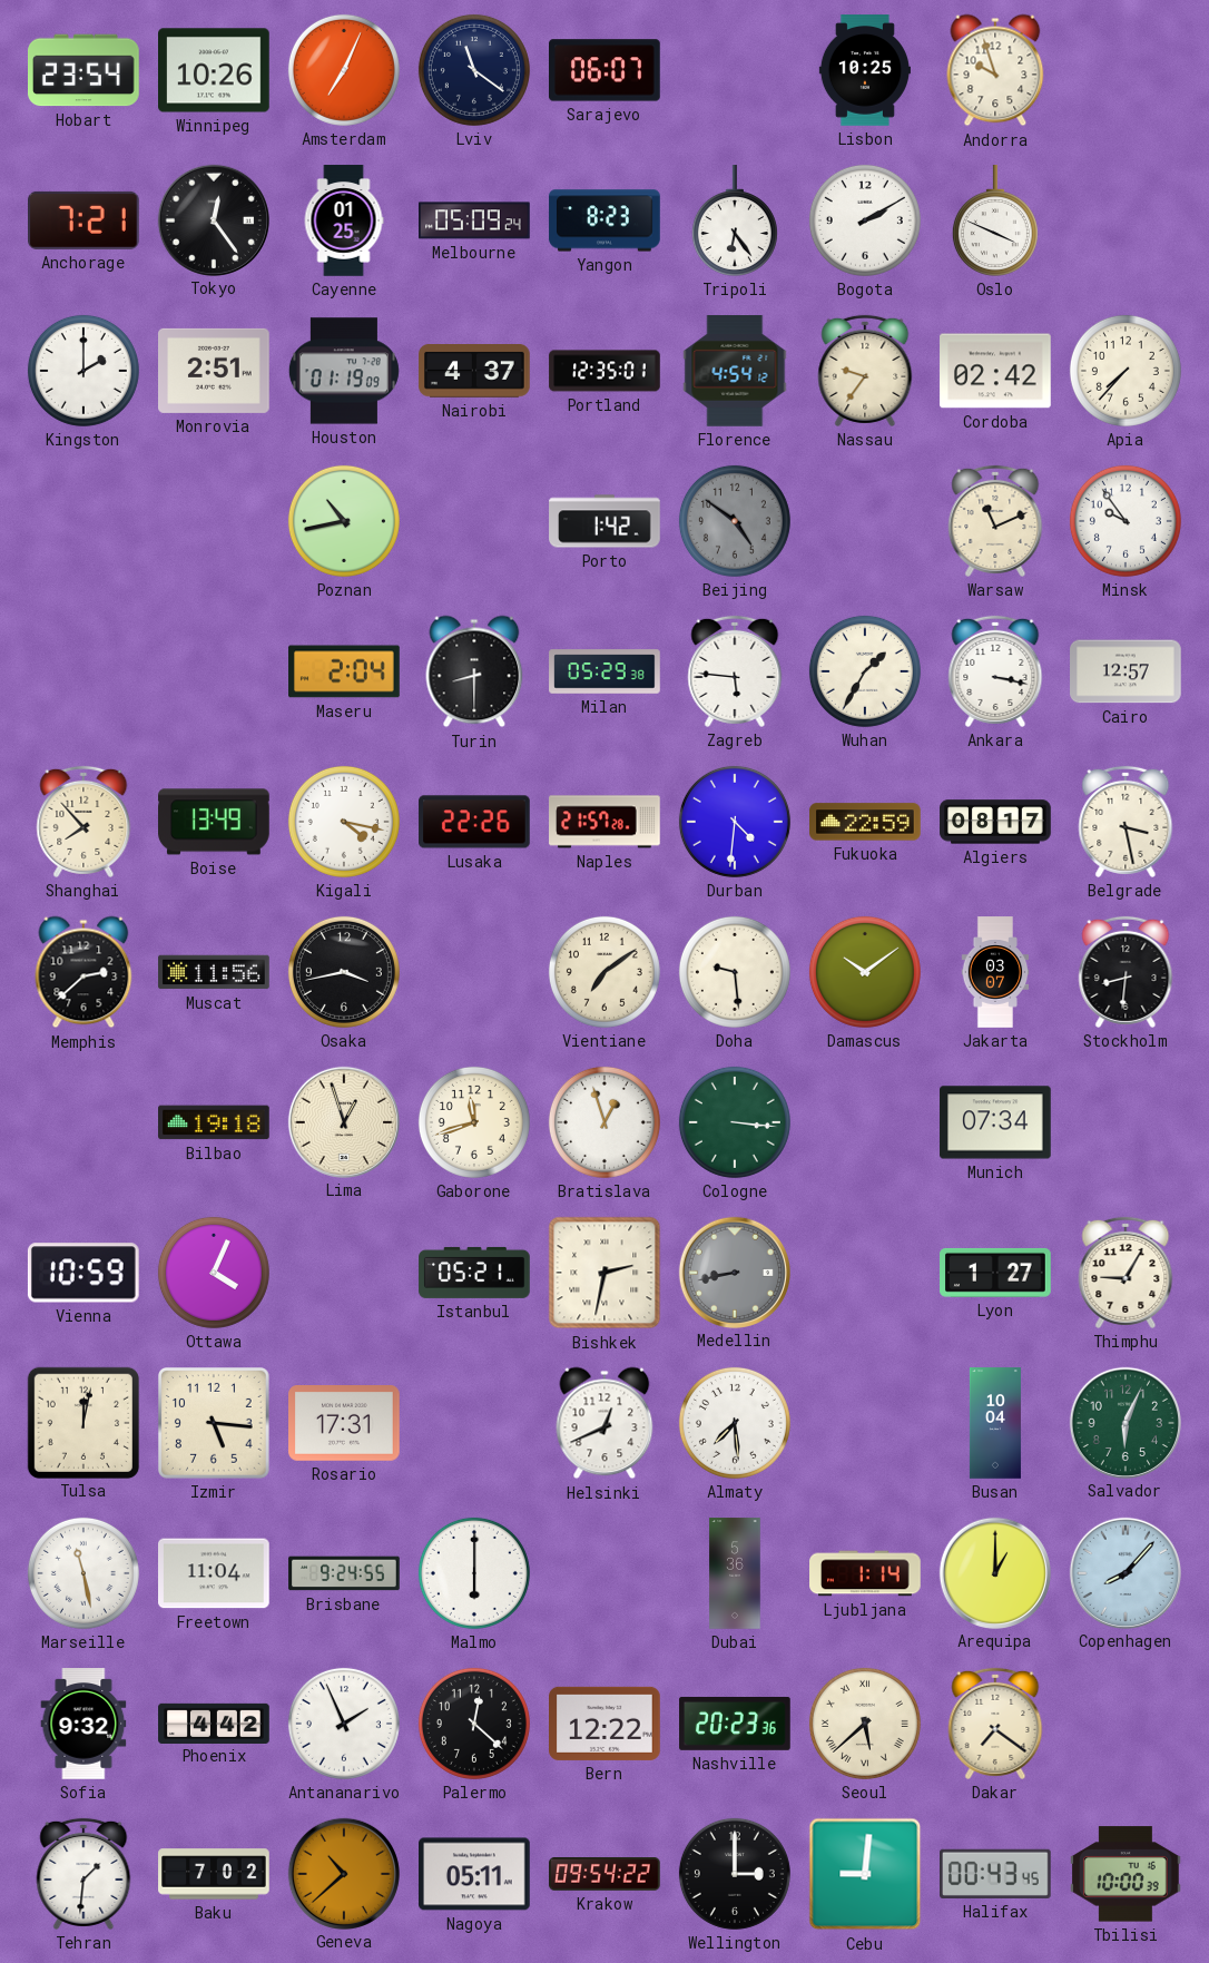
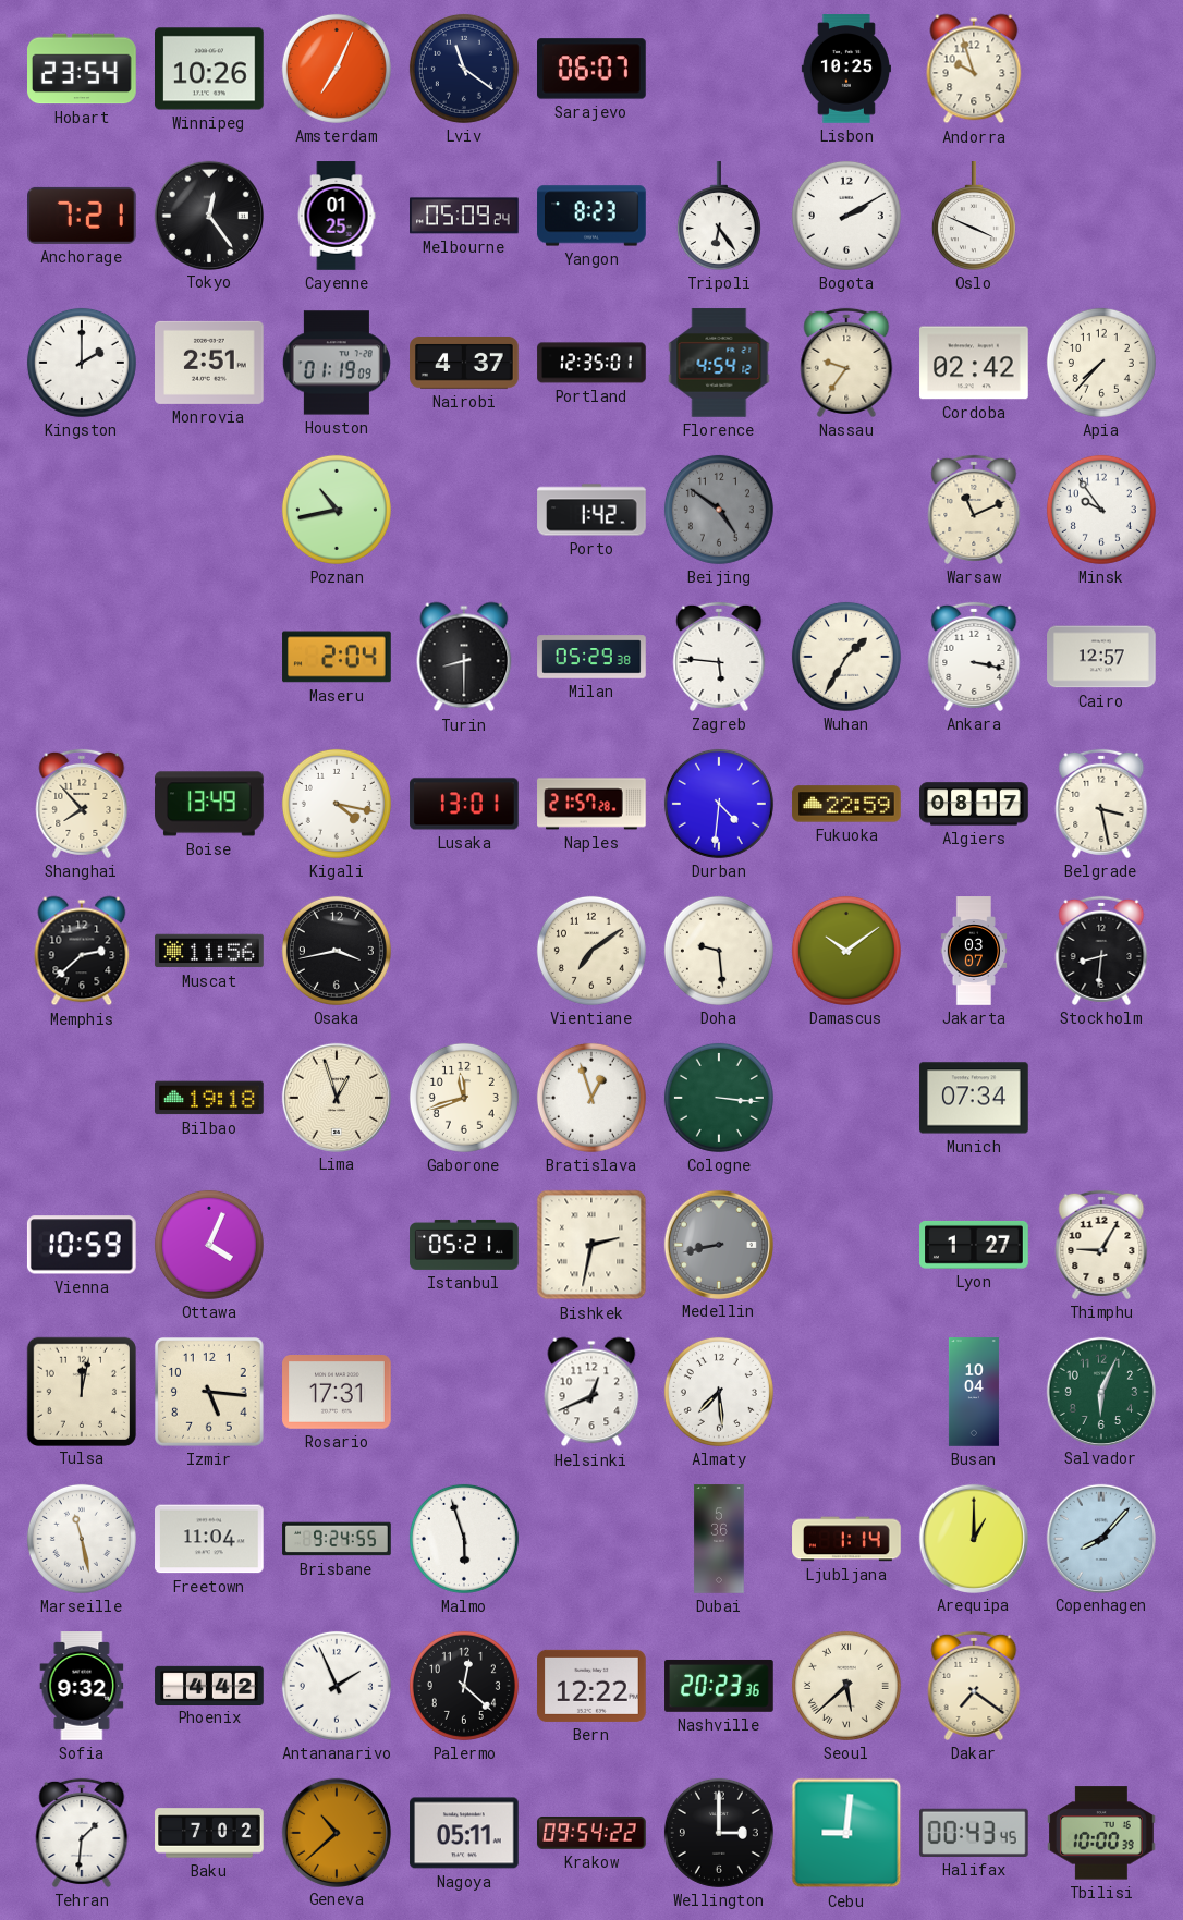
Lusaka: 22:26 -> 13:01
Malmo: 6:00 -> 5:57
